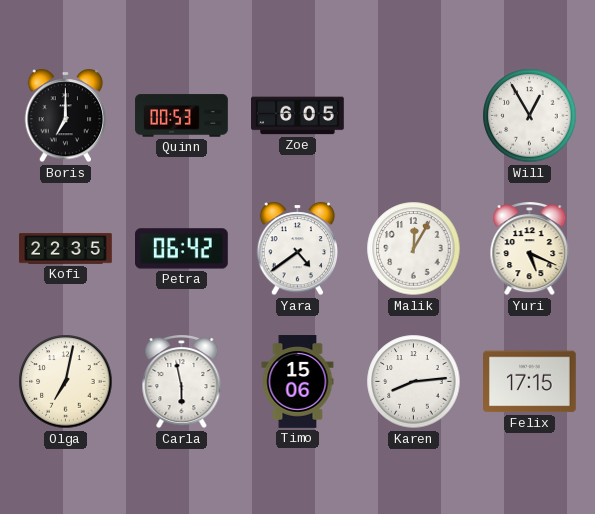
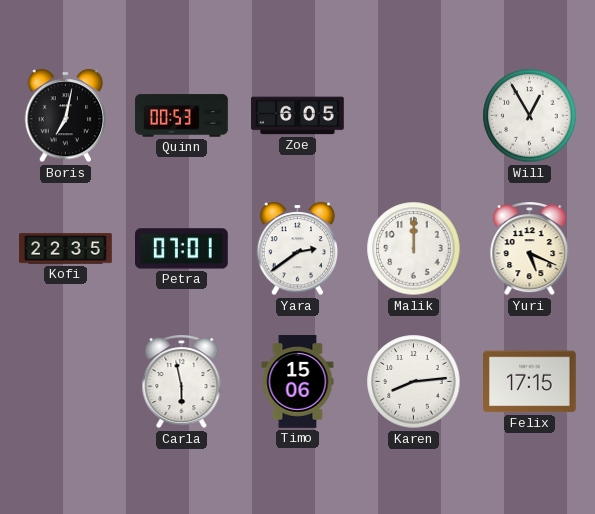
Boris: 7:00 -> 7:02
Petra: 06:42 -> 07:01
Yara: 4:39 -> 2:39
Malik: 12:05 -> 12:00
Olga: 7:02 -> none
